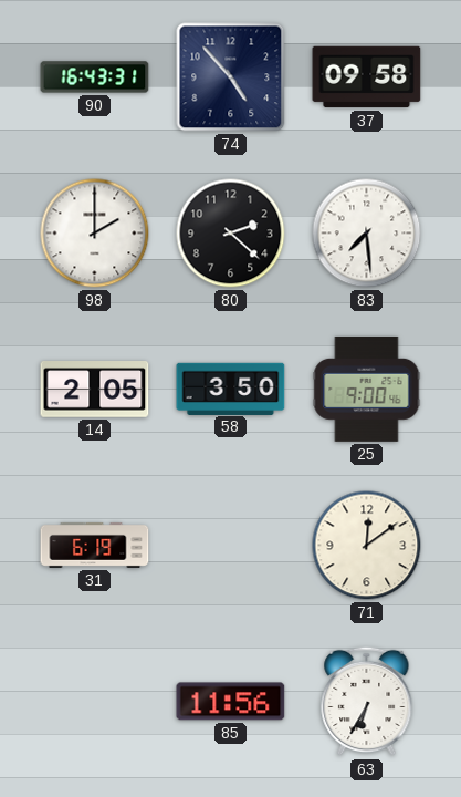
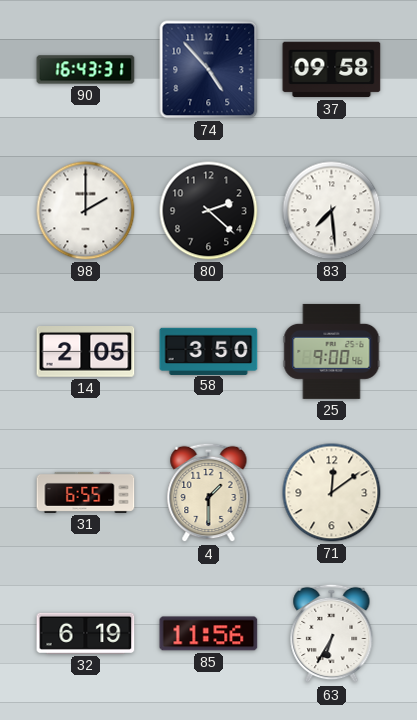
31: 6:19 -> 6:55
4: none -> 1:30
32: none -> 6:19
